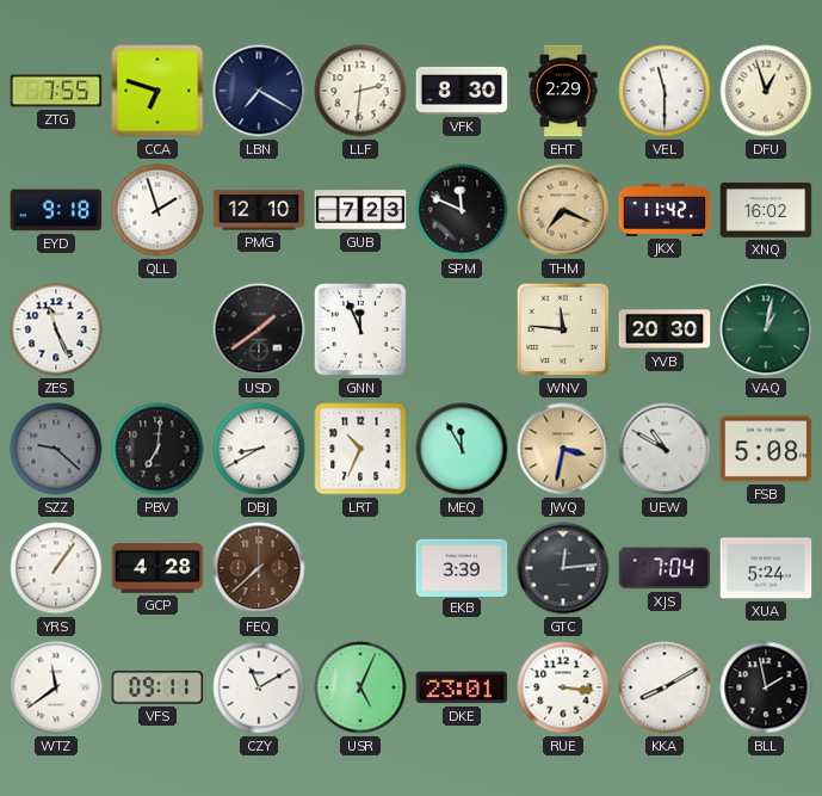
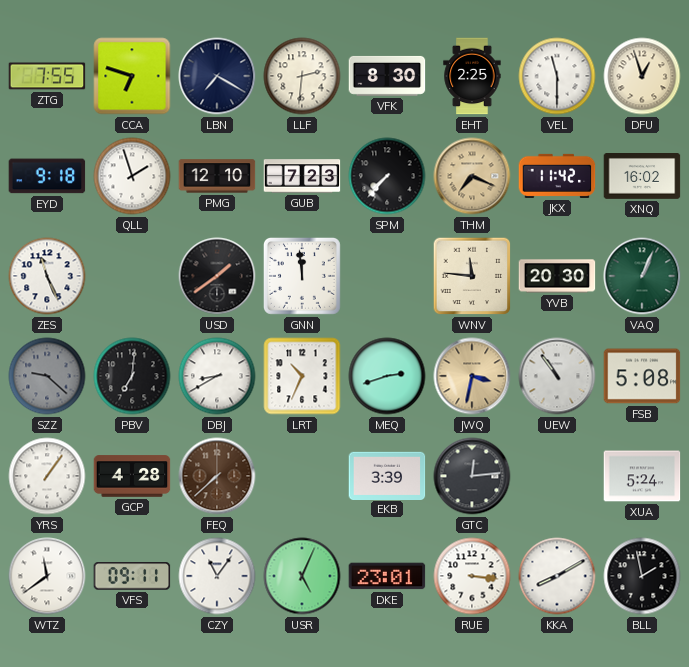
EHT: 2:29 -> 2:25
SPM: 11:49 -> 7:37
GNN: 11:56 -> 11:59
VAQ: 1:02 -> 1:04
MEQ: 11:55 -> 2:42
UEW: 10:50 -> 10:54
XJS: 7:04 -> none
CZY: 11:10 -> 11:06
